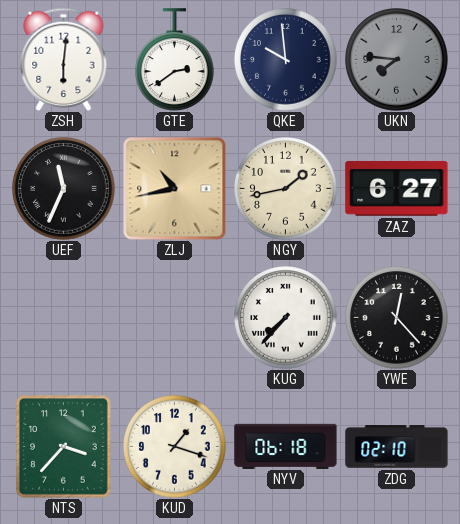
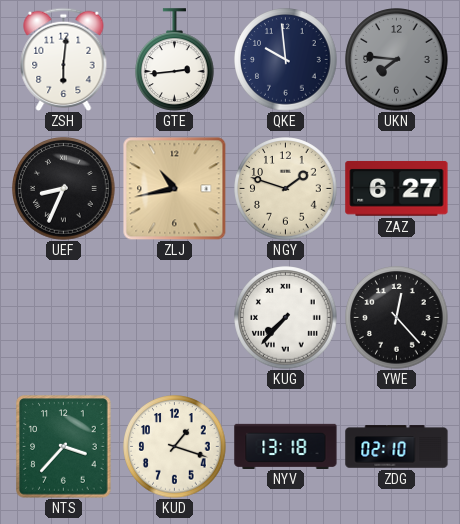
GTE: 2:39 -> 2:44
UEF: 11:34 -> 8:34
NGY: 1:43 -> 1:48
NYV: 06:18 -> 13:18
